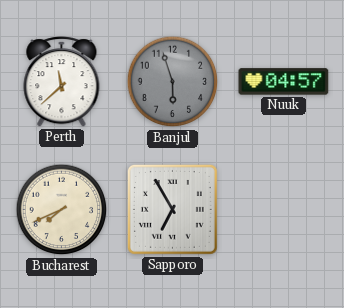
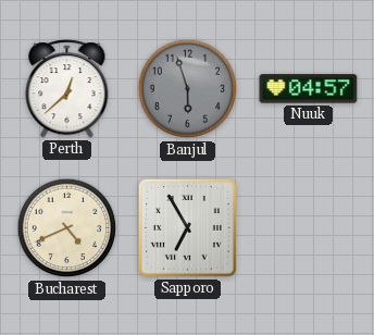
Perth: 11:38 -> 12:38
Bucharest: 7:41 -> 4:41
